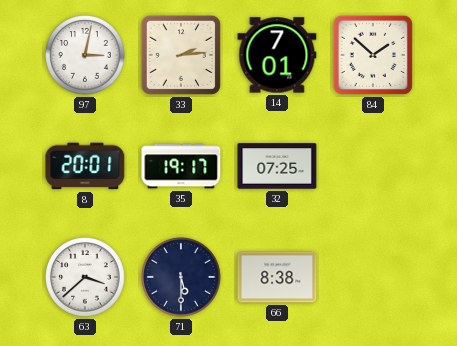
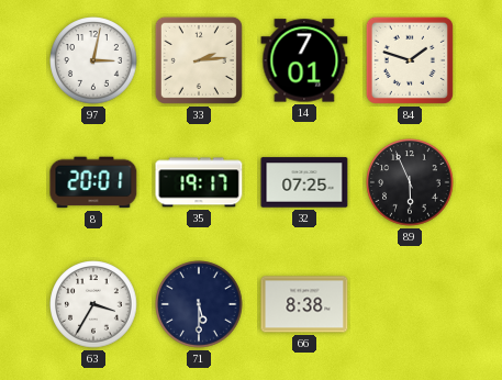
84: 1:52 -> 1:48
89: none -> 5:56
63: 3:38 -> 3:35
